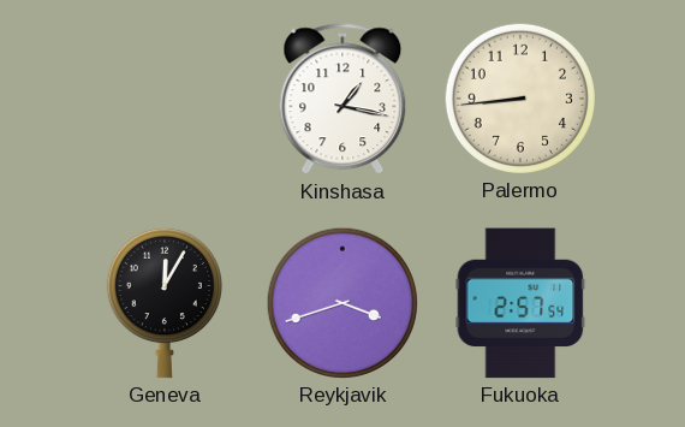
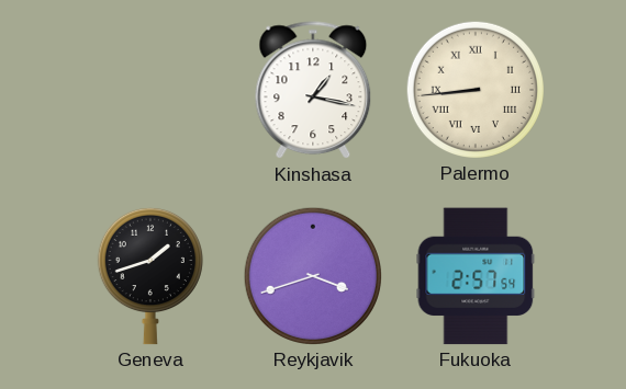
Palermo numerals: Arabic -> Roman
Geneva: 12:05 -> 1:42
